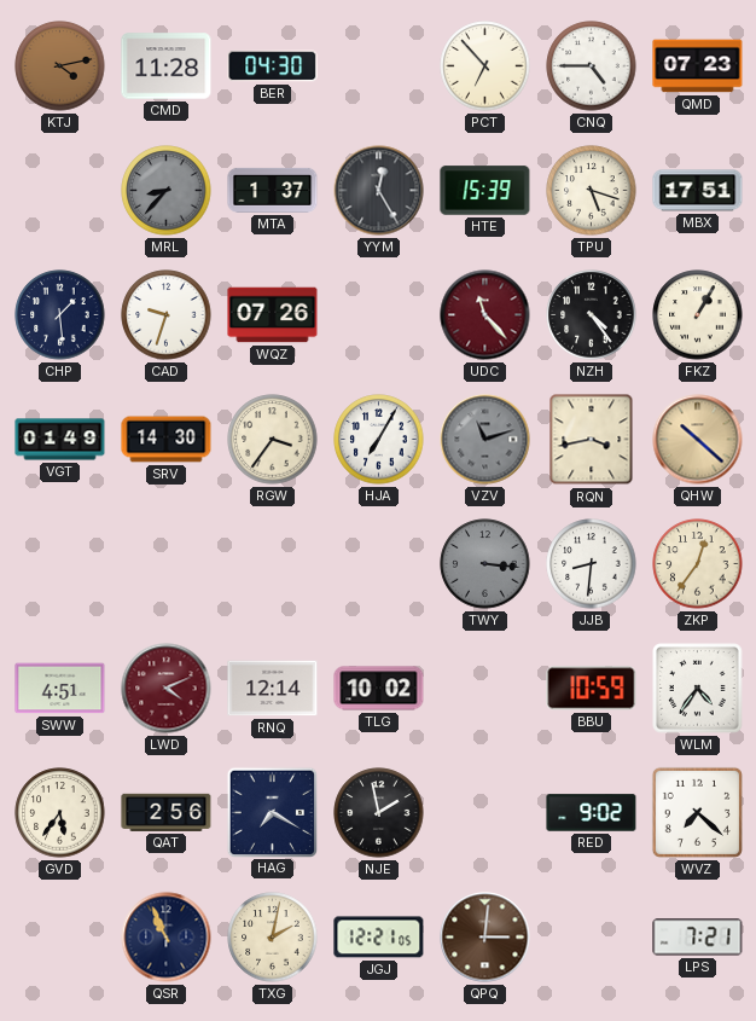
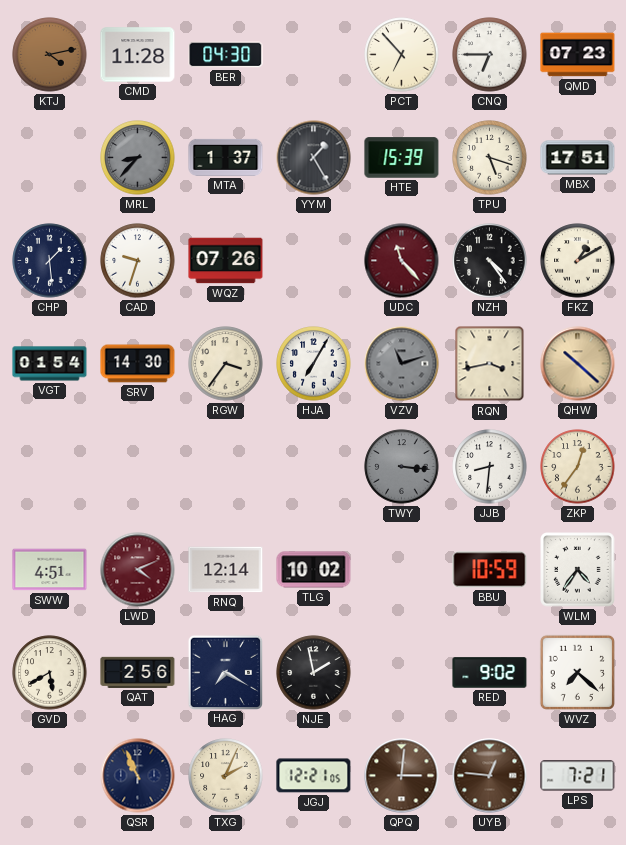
CNQ: 4:45 -> 6:45
YYM: 12:25 -> 1:25
FKZ: 1:05 -> 1:10
VGT: 01:49 -> 01:54
GVD: 5:36 -> 5:40
TXG: 2:02 -> 2:04
UYB: none -> 12:46
